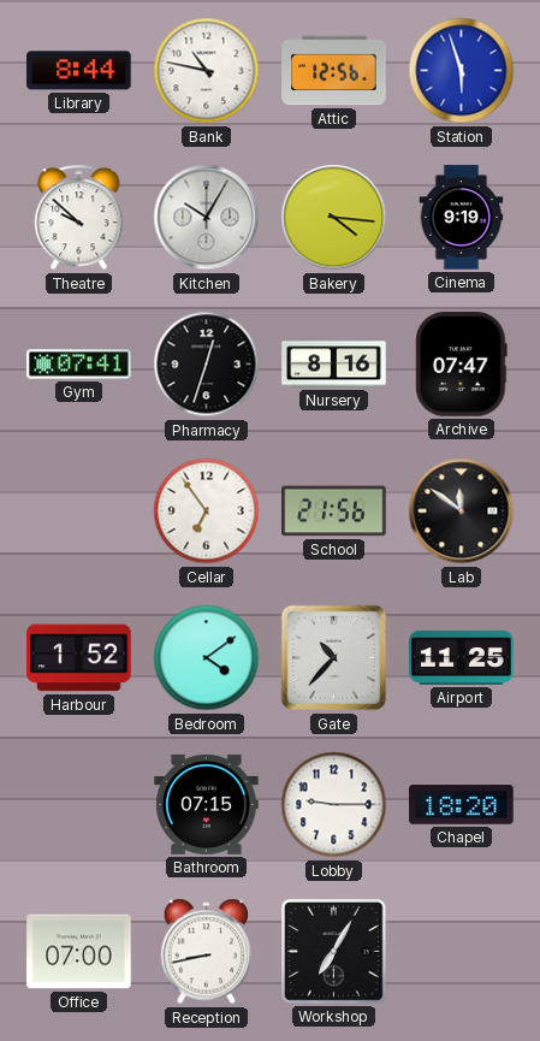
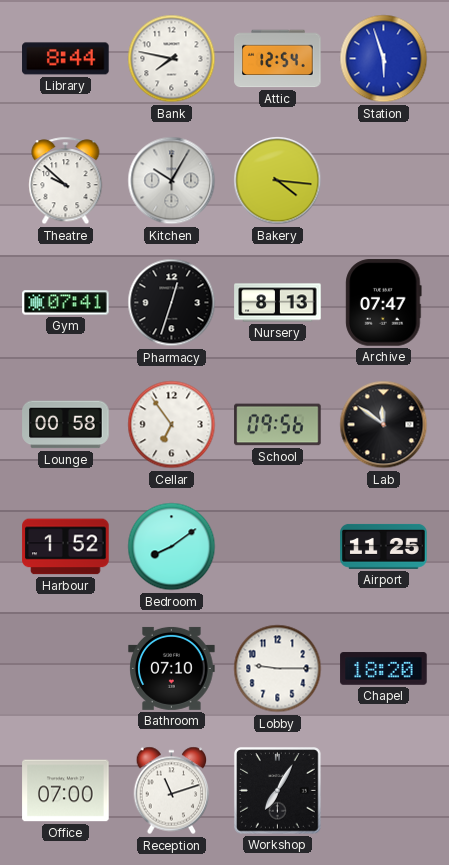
Bank: 10:47 -> 7:47
Attic: 12:56 -> 12:54
Cinema: 9:19 -> none
Nursery: 8:16 -> 8:13
Lounge: none -> 00:58
School: 21:56 -> 09:56
Bedroom: 4:09 -> 8:09
Gate: 10:37 -> none
Bathroom: 07:15 -> 07:10
Reception: 8:43 -> 11:12
